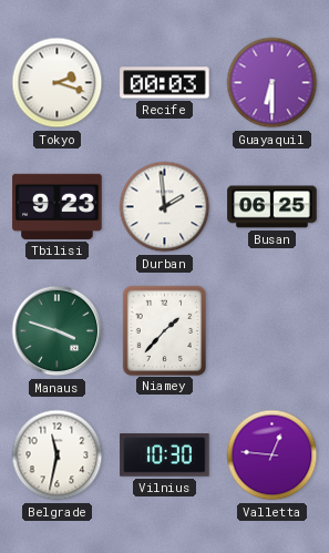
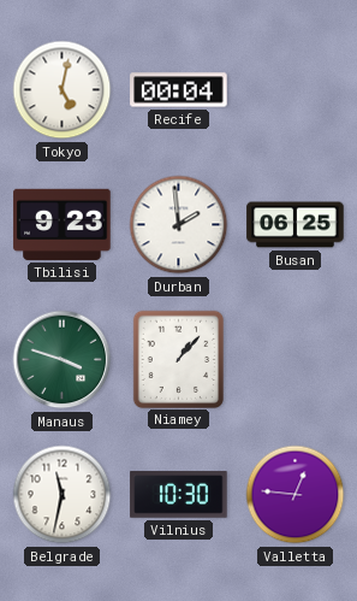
Tokyo: 2:18 -> 5:02
Recife: 00:03 -> 00:04
Guayaquil: 6:30 -> none
Niamey: 1:37 -> 1:07
